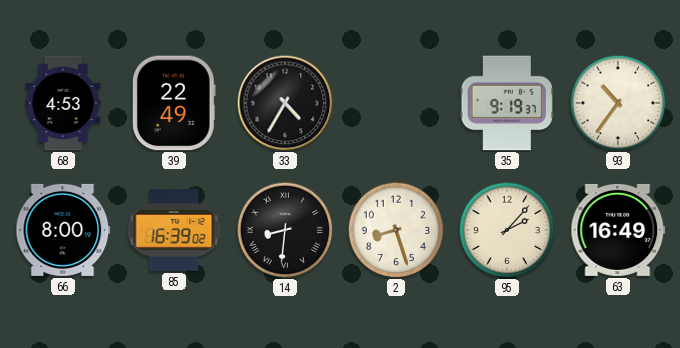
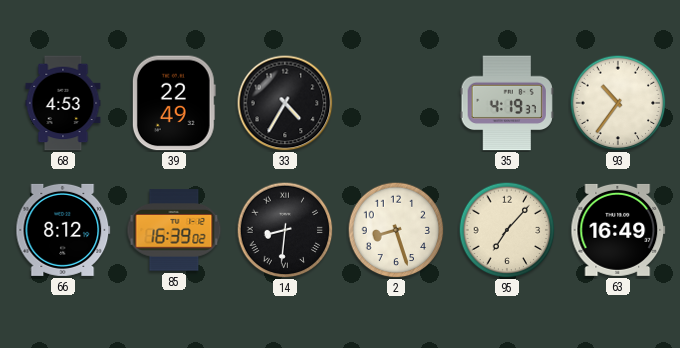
35: 9:19 -> 4:19
66: 8:00 -> 8:12
95: 2:07 -> 7:07
